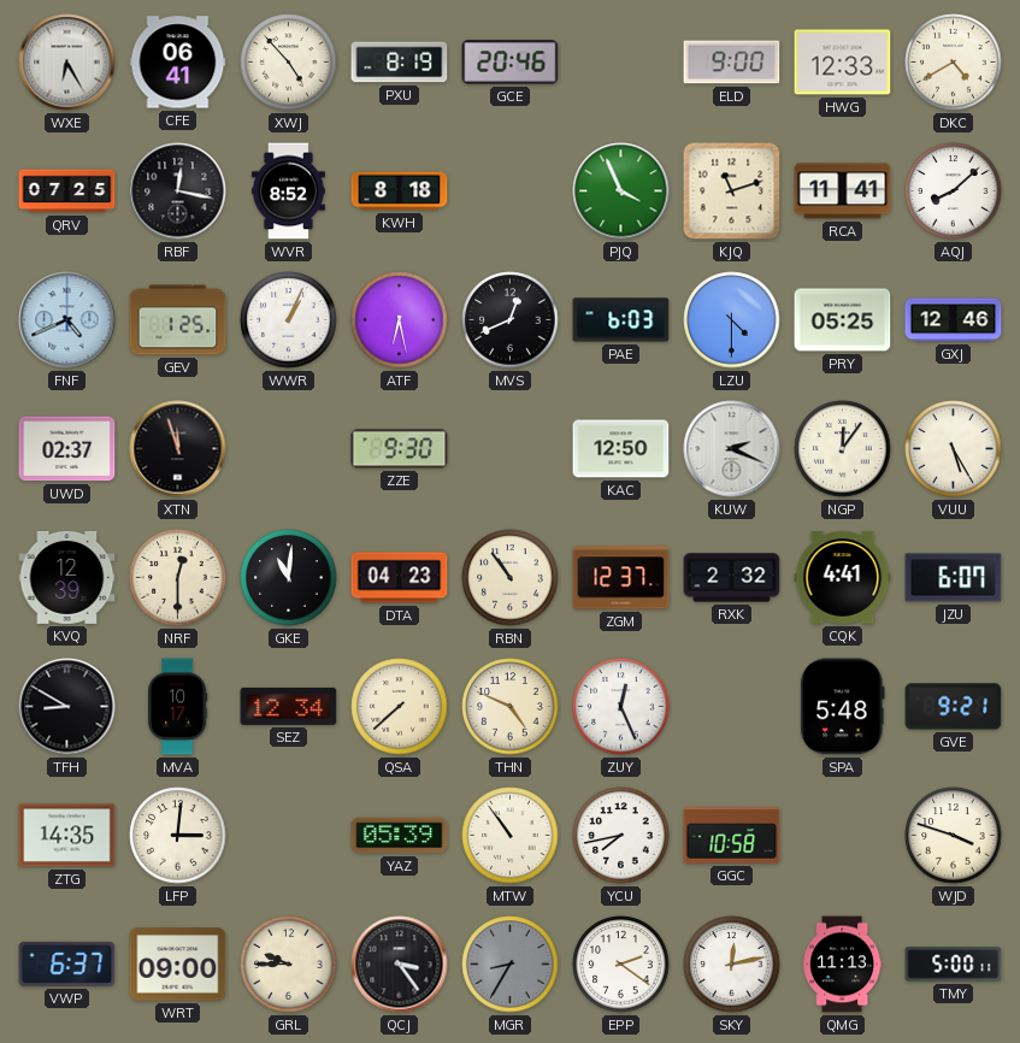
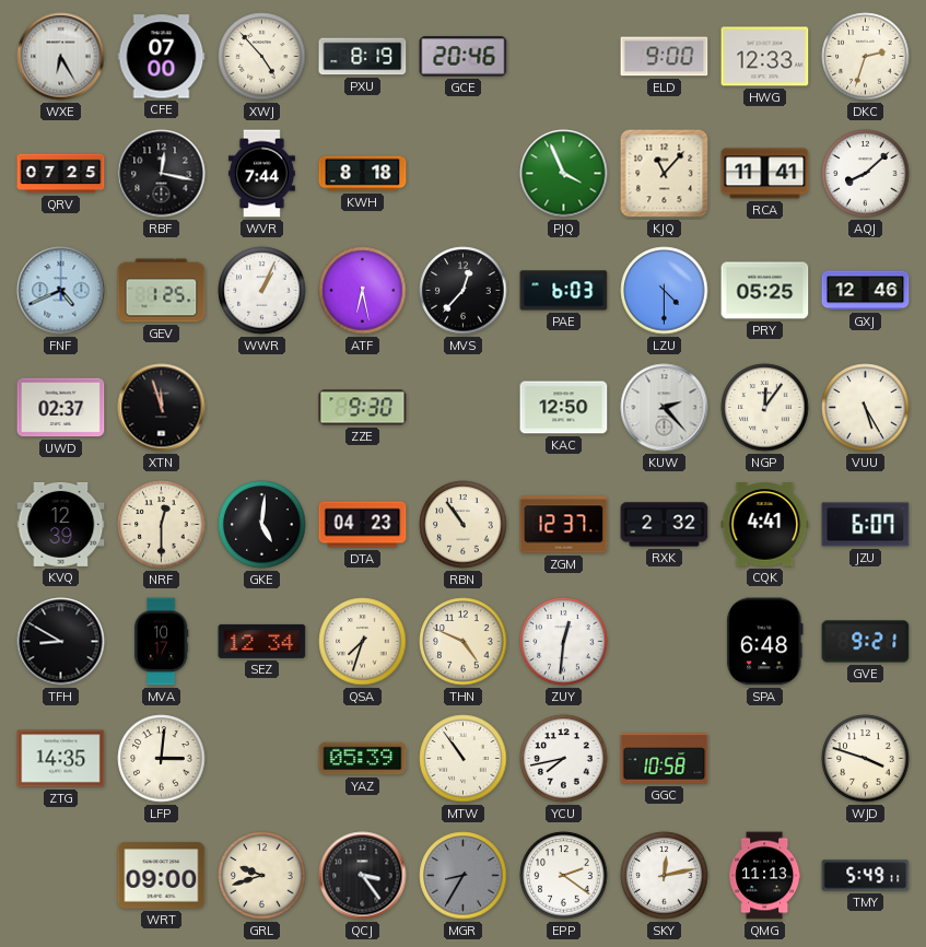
CFE: 06:41 -> 07:00
DKC: 4:40 -> 2:33
WVR: 8:52 -> 7:44
KJQ: 11:12 -> 11:07
MVS: 12:41 -> 12:37
KUW: 2:19 -> 2:23
GKE: 11:01 -> 5:01
QSA: 7:38 -> 7:33
ZUY: 12:26 -> 12:31
SPA: 5:48 -> 6:48
VWP: 6:37 -> none
GRL: 9:45 -> 9:42
TMY: 5:00 -> 5:49
